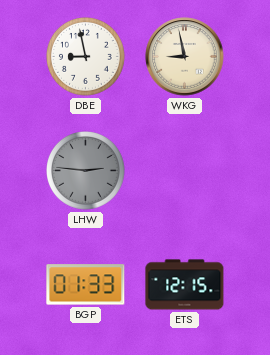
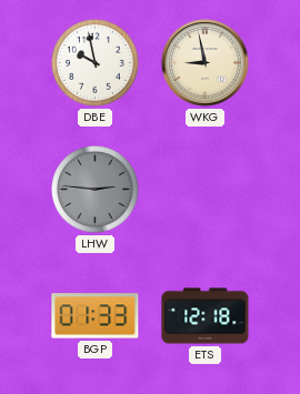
DBE: 8:58 -> 9:58
ETS: 12:15 -> 12:18
